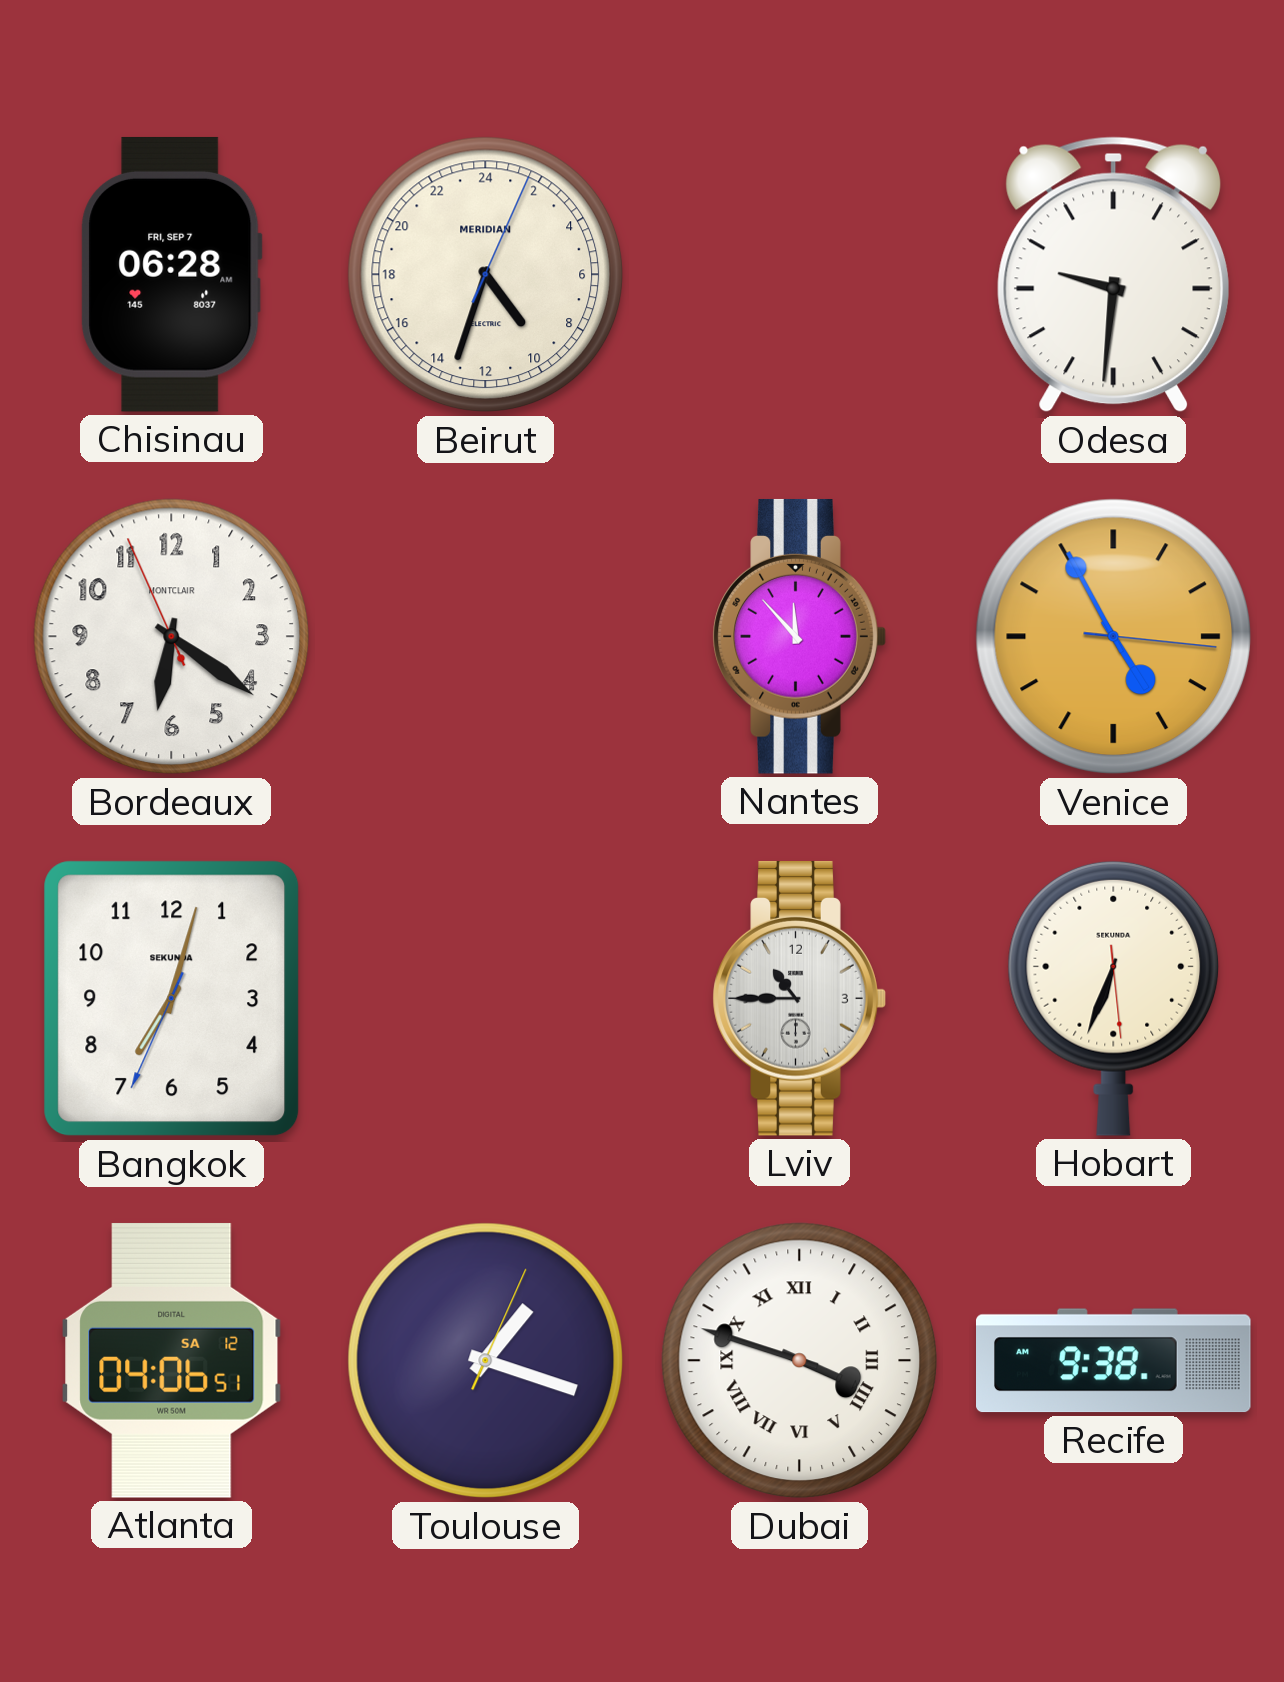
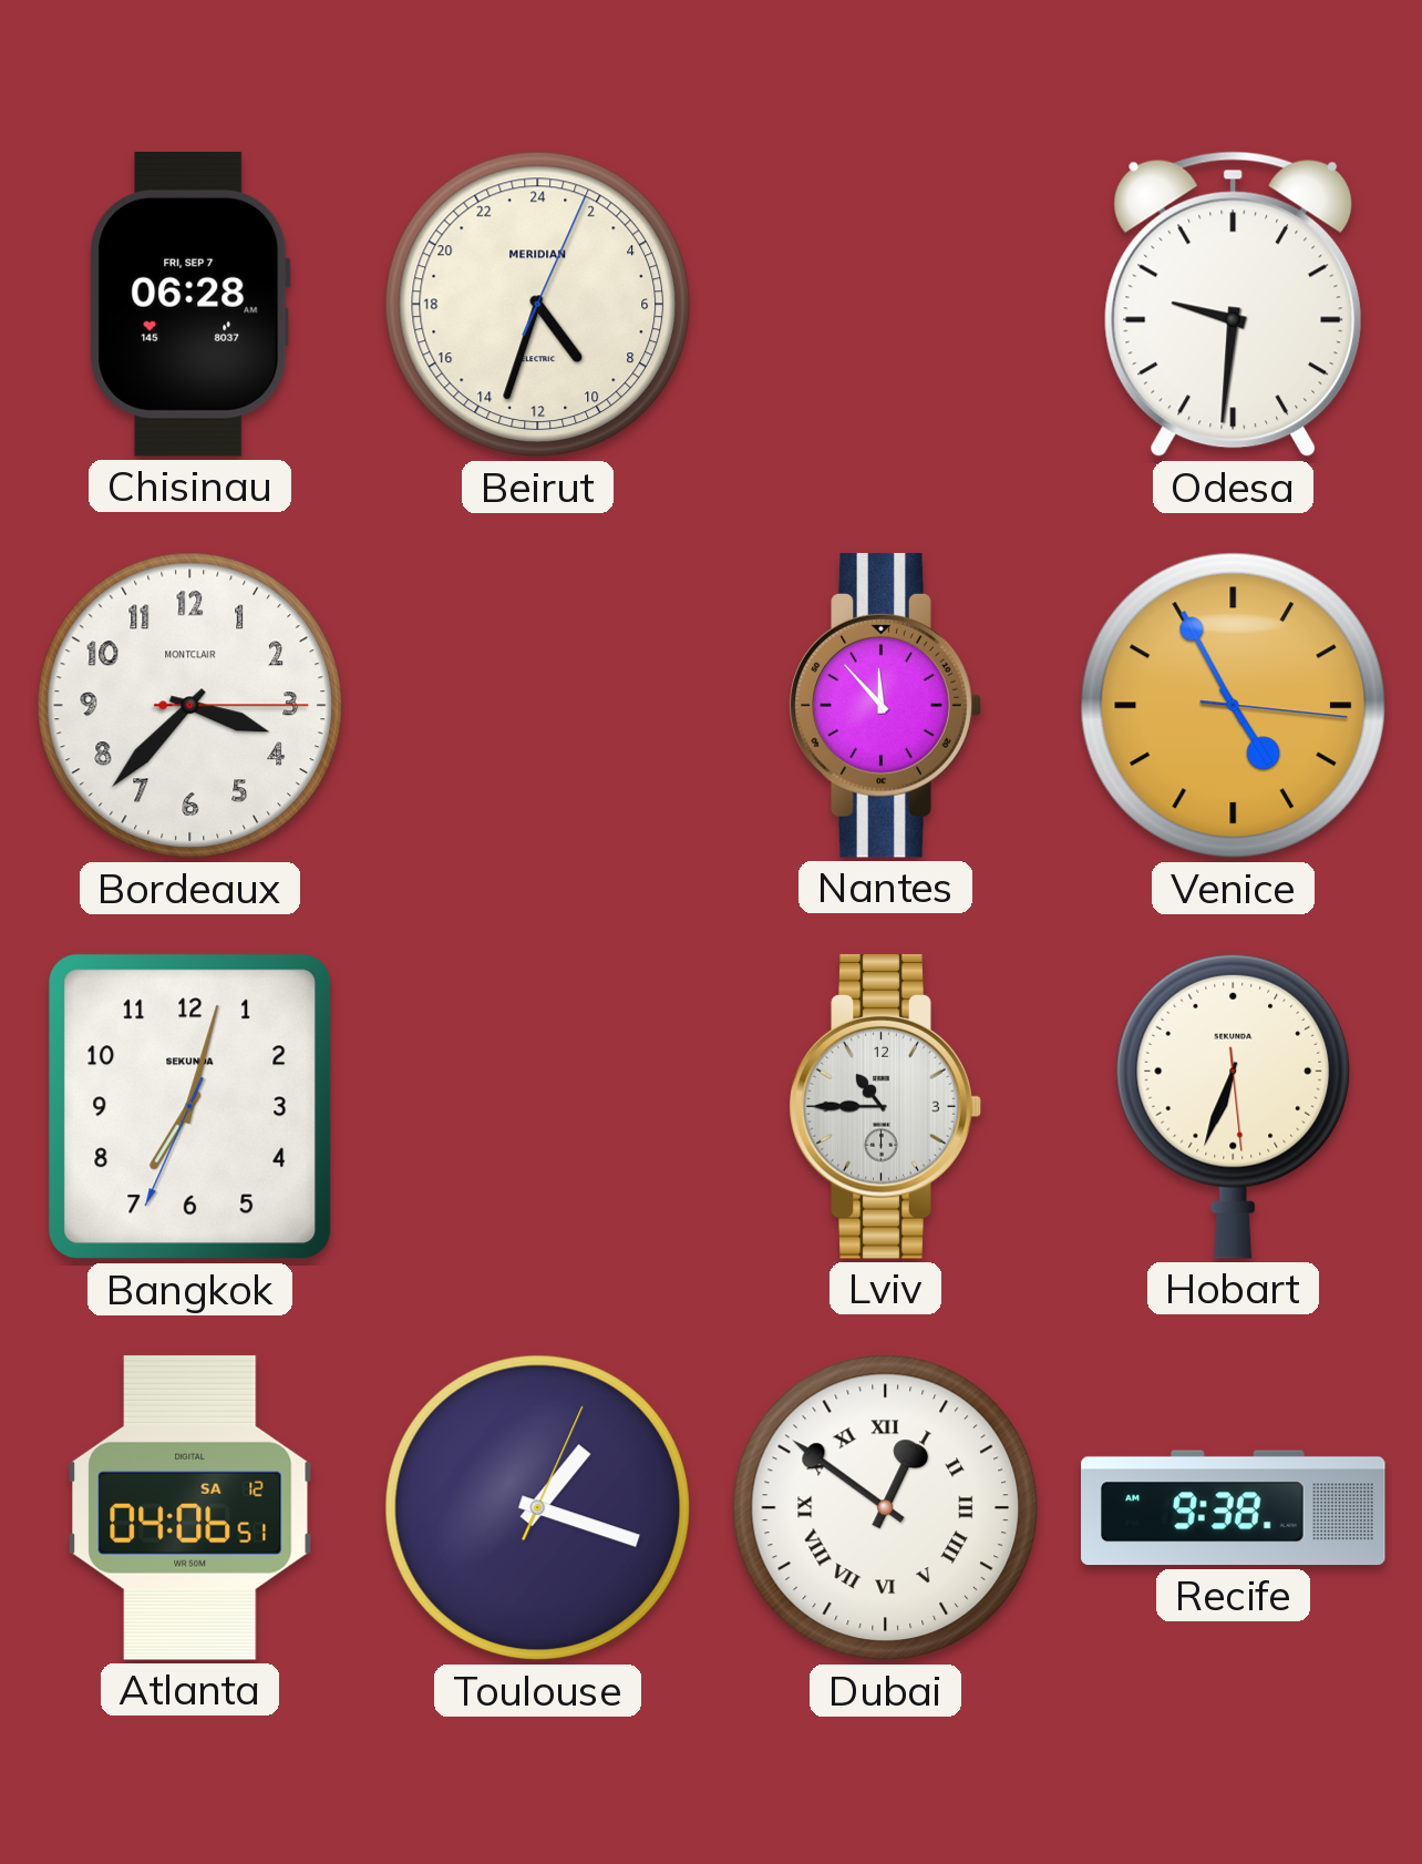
Bordeaux: 6:20 -> 3:37
Dubai: 3:48 -> 12:51
